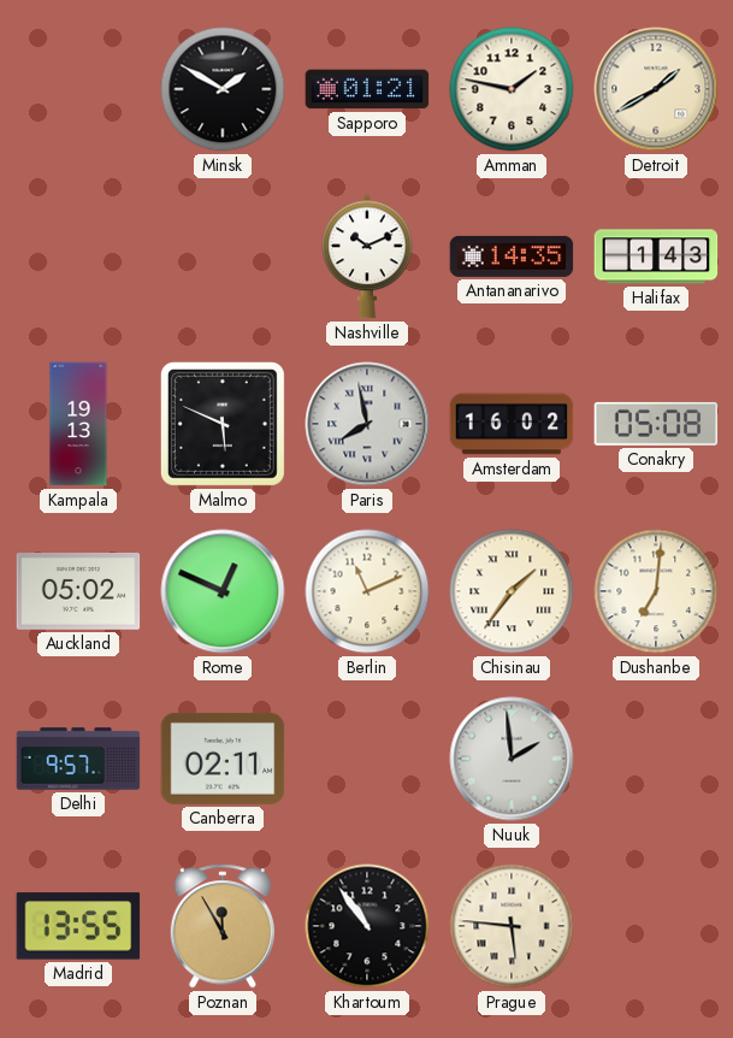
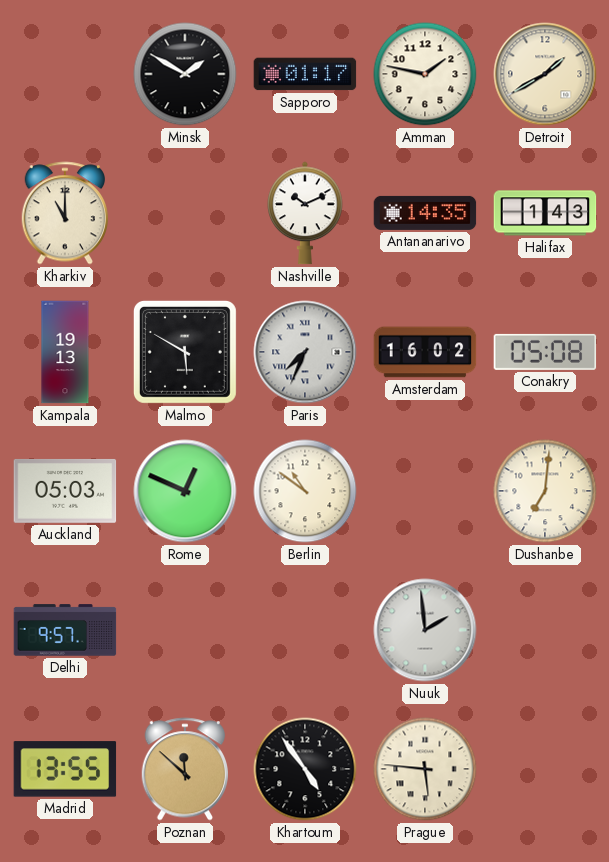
Sapporo: 01:21 -> 01:17
Kharkiv: none -> 11:00
Malmo: 5:49 -> 5:50
Paris: 7:58 -> 7:34
Auckland: 05:02 -> 05:03
Berlin: 11:11 -> 10:51
Chisinau: 1:36 -> none
Canberra: 02:11 -> none
Poznan: 11:55 -> 11:52
Khartoum: 10:54 -> 4:54
